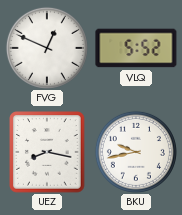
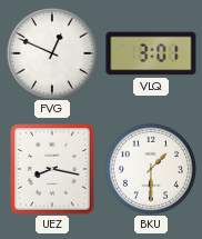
VLQ: 5:52 -> 3:01
BKU: 9:43 -> 1:30
